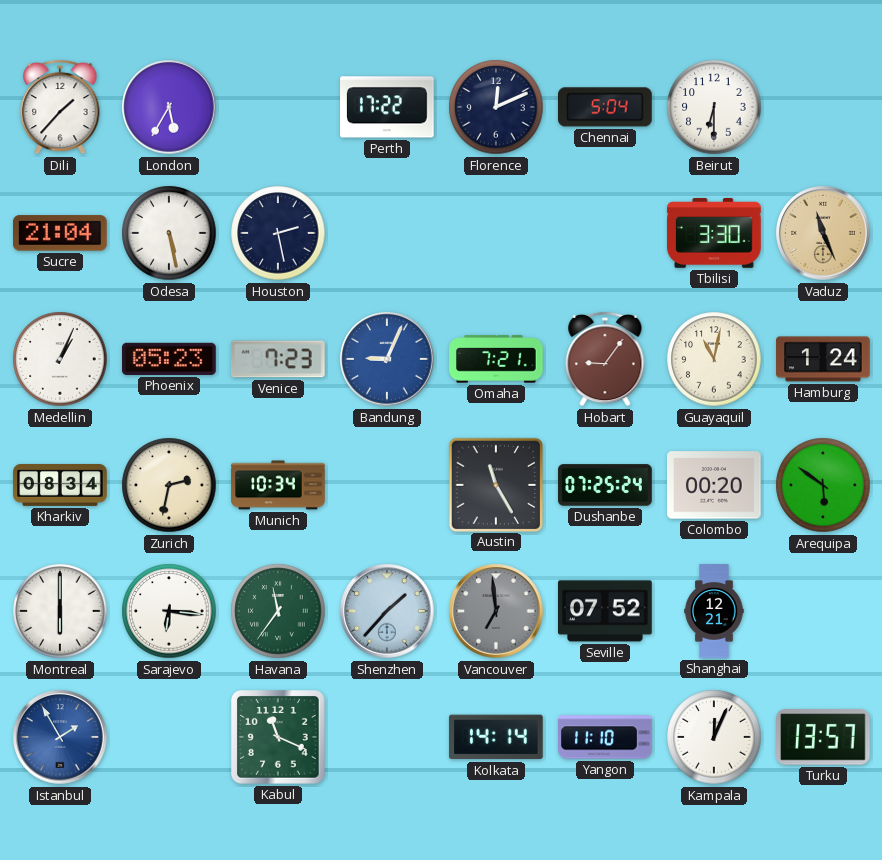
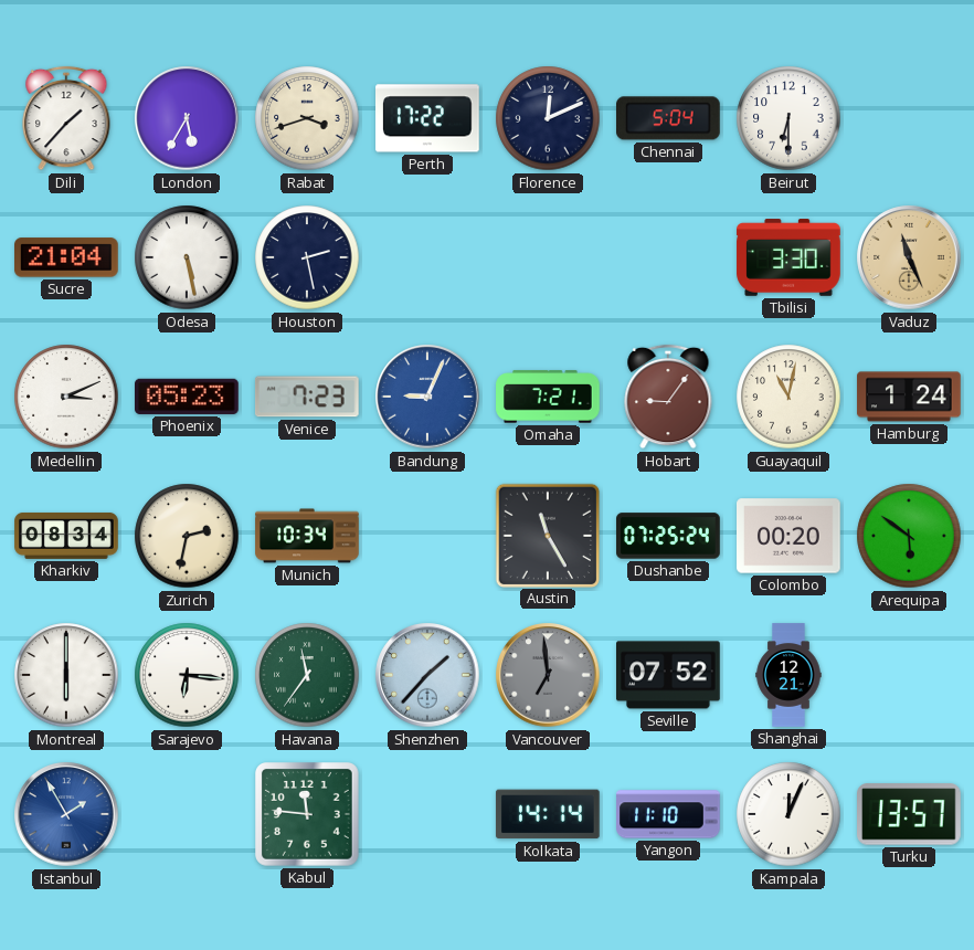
Rabat: none -> 3:42
Medellin: 1:04 -> 3:11
Kabul: 11:19 -> 11:46
